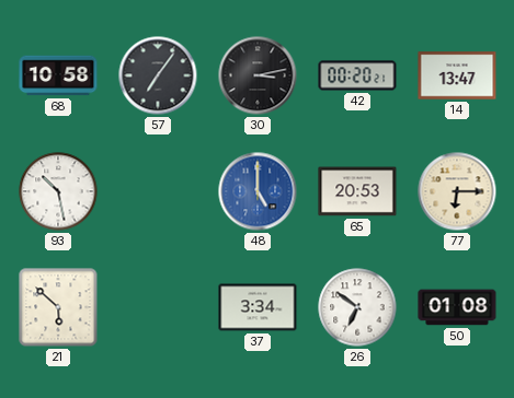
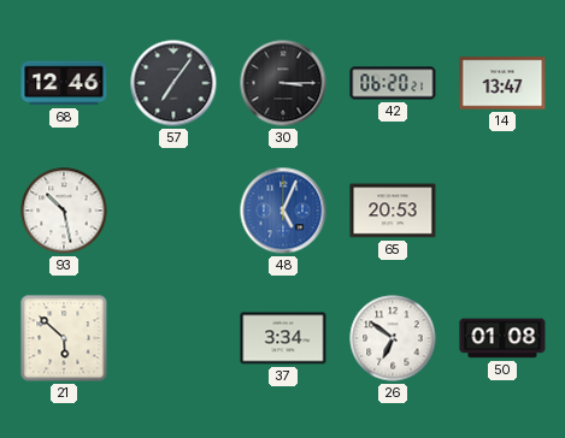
68: 10:58 -> 12:46
30: 3:13 -> 3:15
42: 00:20 -> 06:20
48: 5:00 -> 5:04
77: 6:15 -> none
